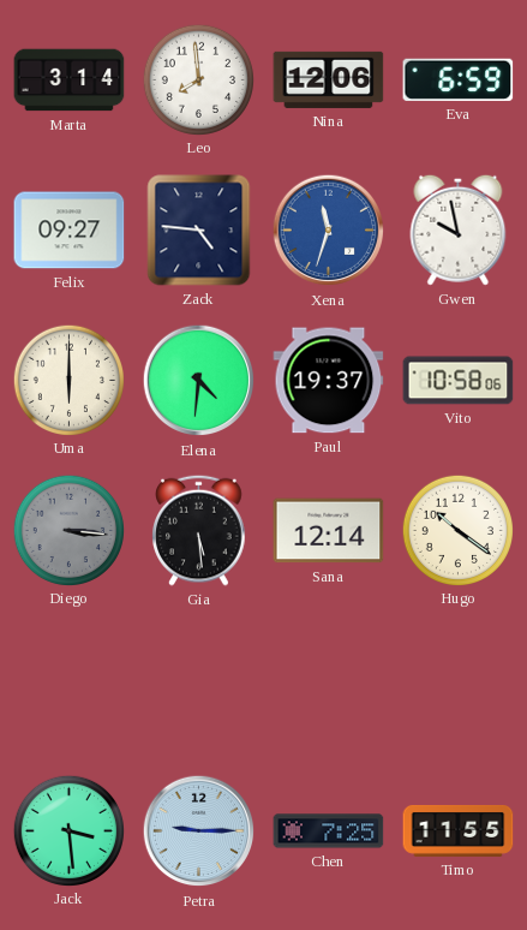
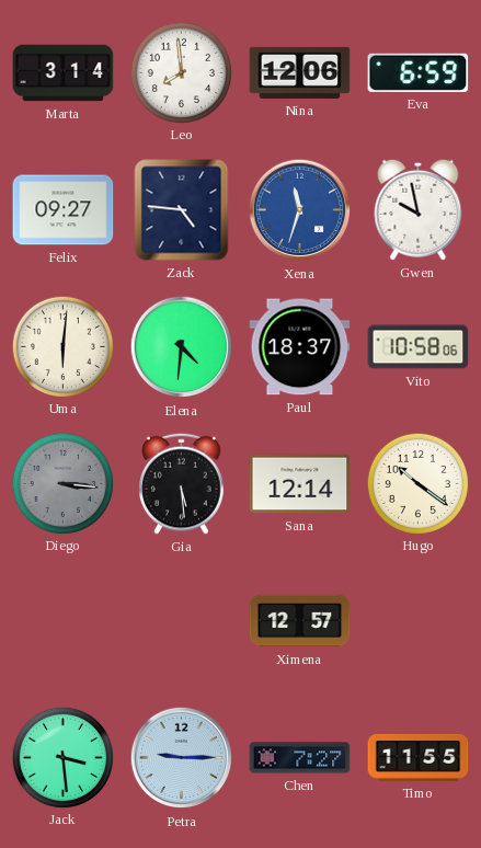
Uma: 6:00 -> 6:01
Paul: 19:37 -> 18:37
Ximena: none -> 12:57
Chen: 7:25 -> 7:27
